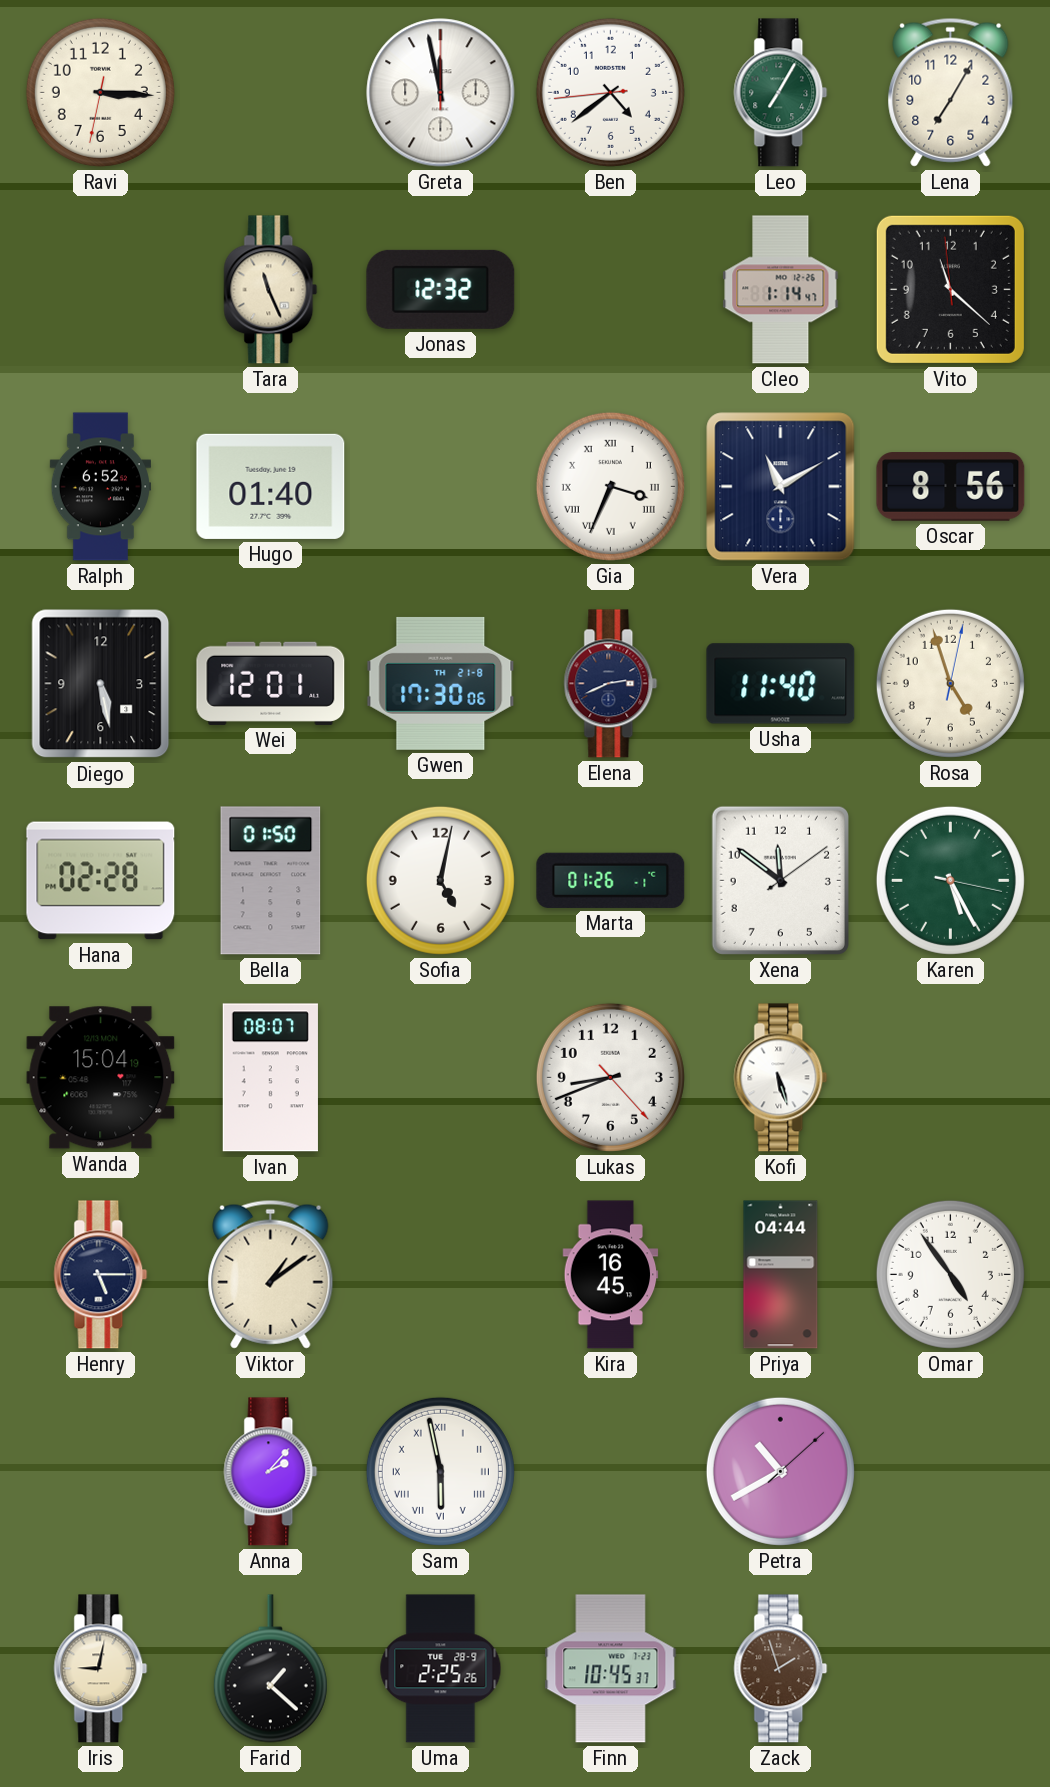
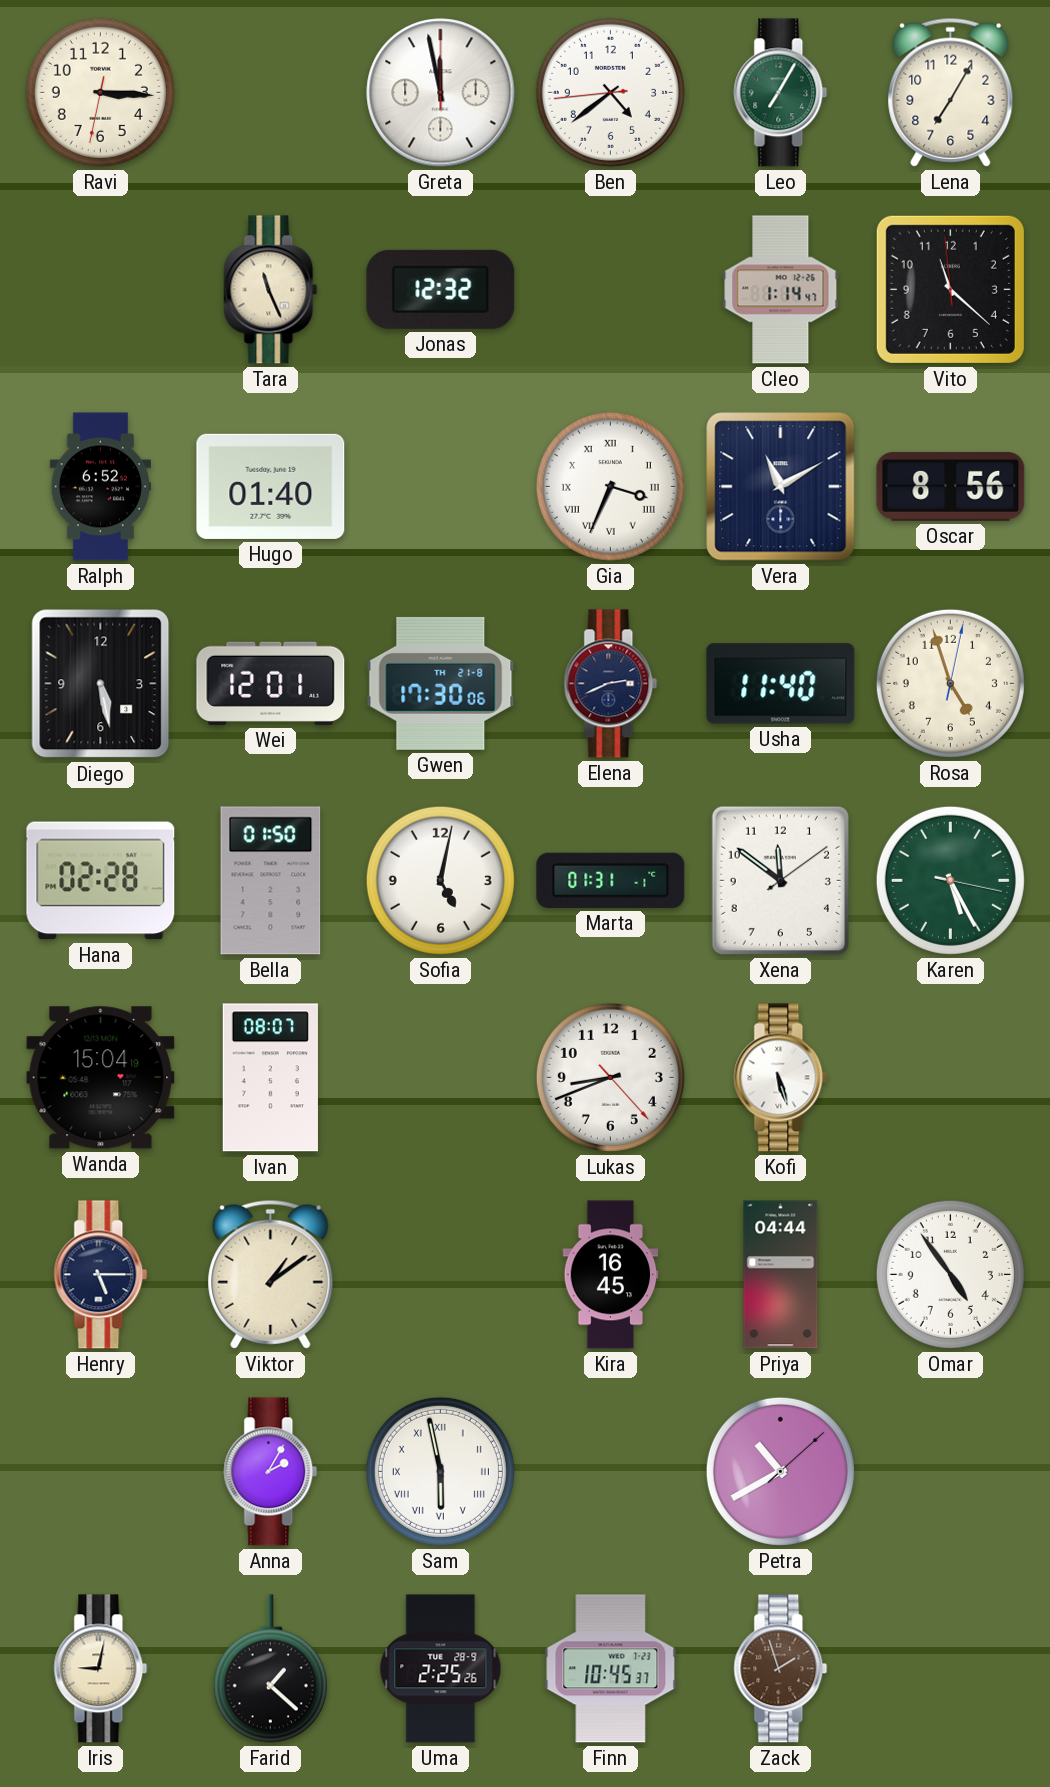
Marta: 01:26 -> 01:31
Anna: 2:07 -> 2:05
